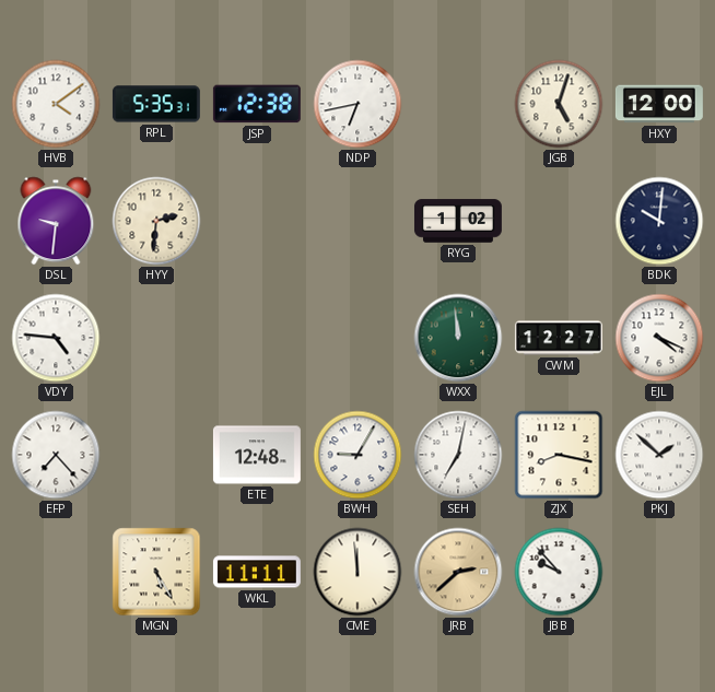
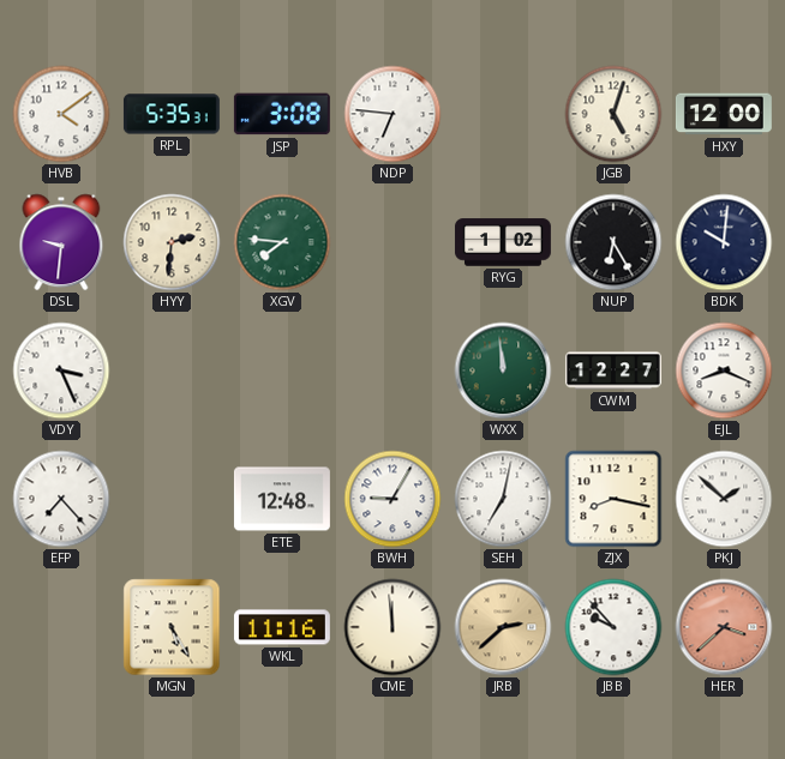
JSP: 12:38 -> 3:08
NDP: 6:43 -> 6:46
XGV: none -> 7:46
NUP: none -> 6:25
VDY: 4:46 -> 3:26
EJL: 4:19 -> 8:19
WKL: 11:11 -> 11:16
HER: none -> 3:38
